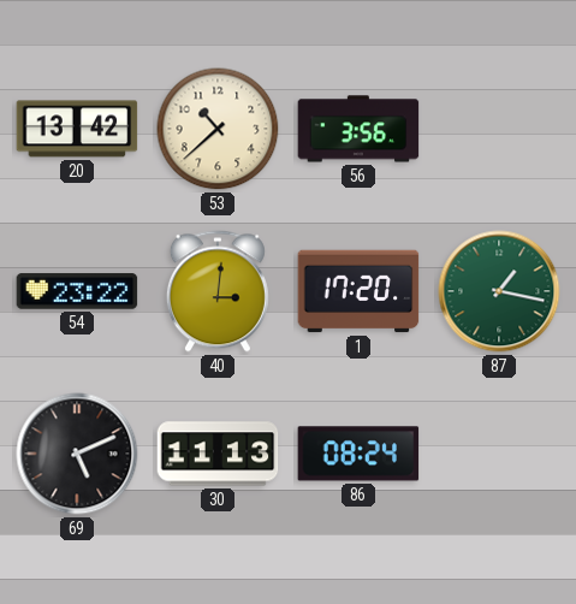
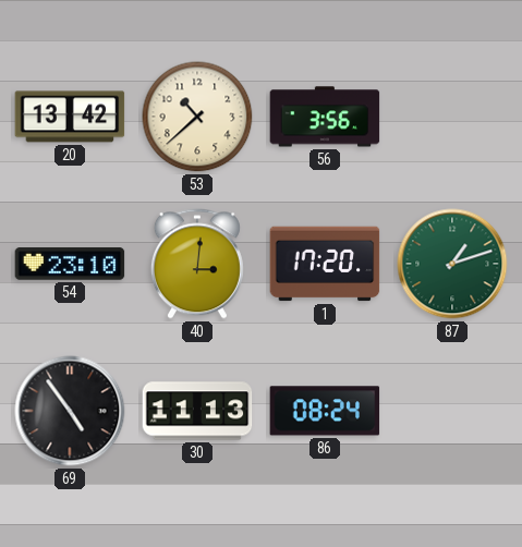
54: 23:22 -> 23:10
87: 1:17 -> 1:12
69: 5:11 -> 4:54
